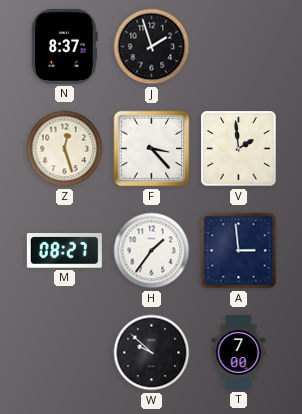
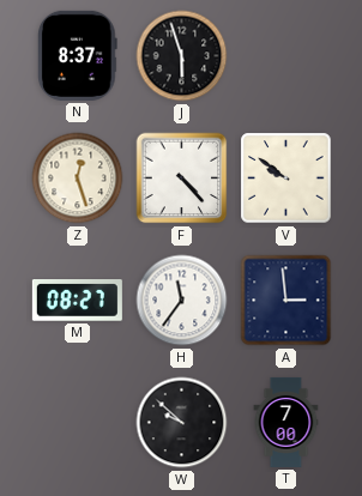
J: 1:57 -> 5:57
F: 3:23 -> 4:23
V: 1:59 -> 9:51
H: 1:36 -> 11:36
